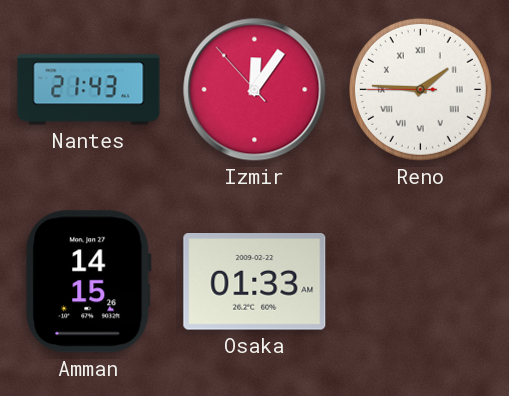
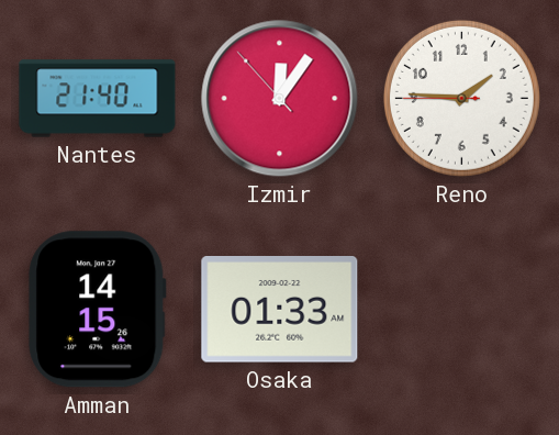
Nantes: 21:43 -> 21:40
Reno numerals: Roman -> Arabic
